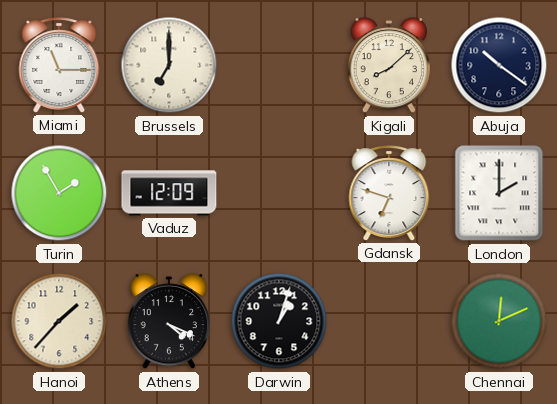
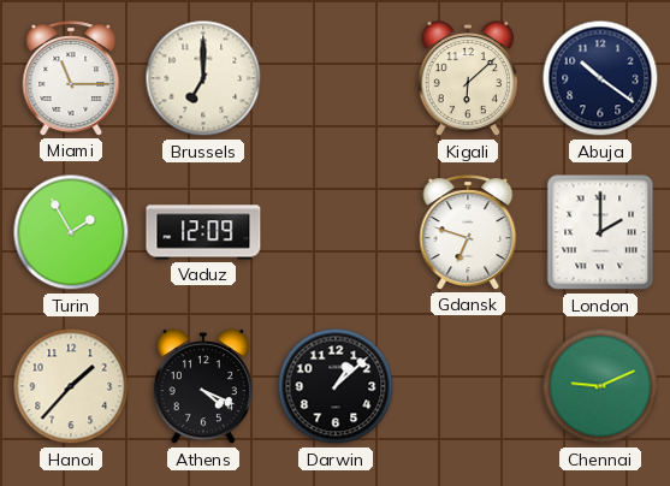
Kigali: 8:08 -> 6:08
Darwin: 1:03 -> 1:08
Chennai: 12:11 -> 9:11
